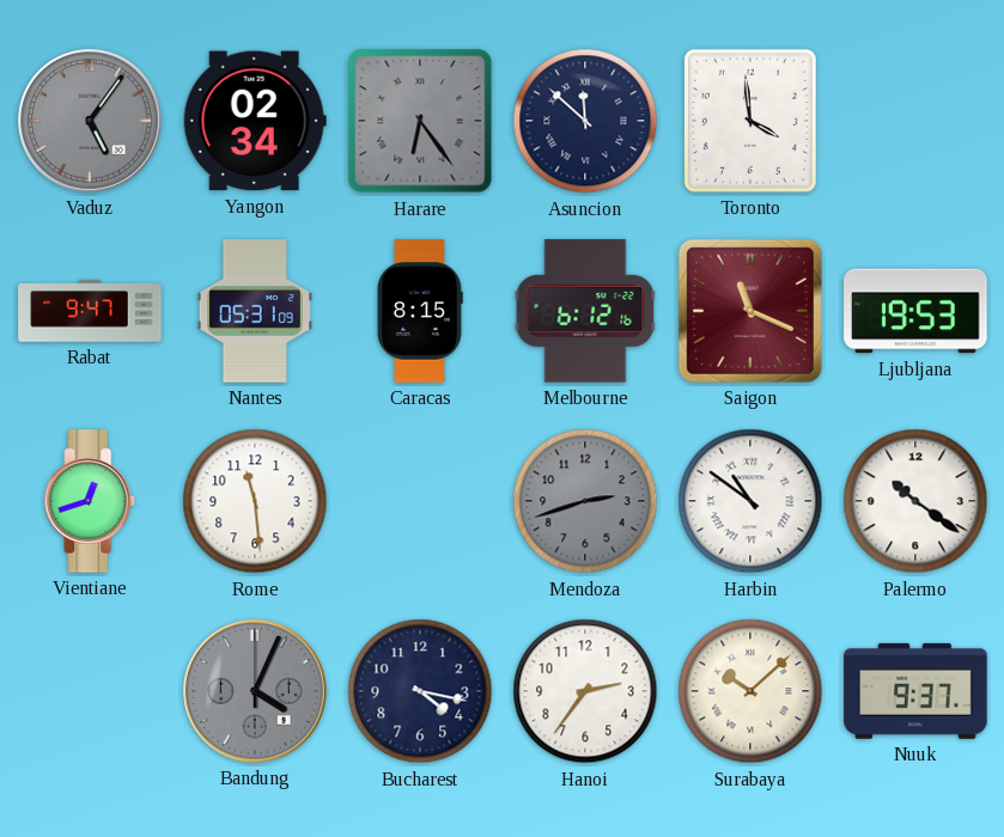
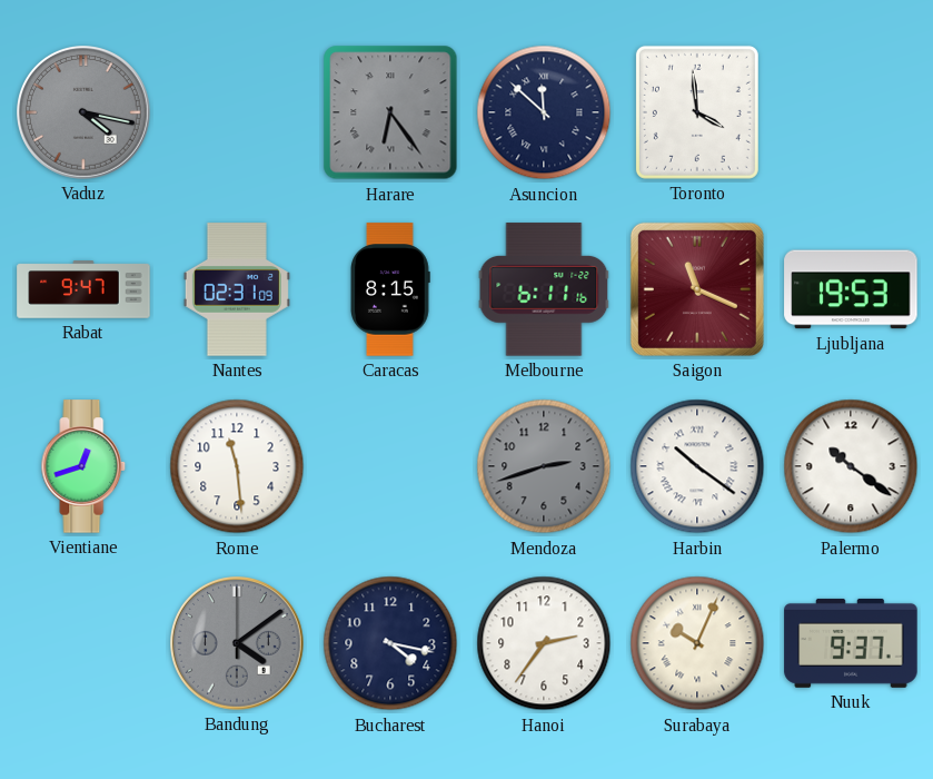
Vaduz: 5:06 -> 4:17
Yangon: 02:34 -> none
Nantes: 05:31 -> 02:31
Melbourne: 6:12 -> 6:11
Harbin: 10:51 -> 10:21
Bandung: 4:04 -> 4:09
Surabaya: 10:08 -> 10:04
